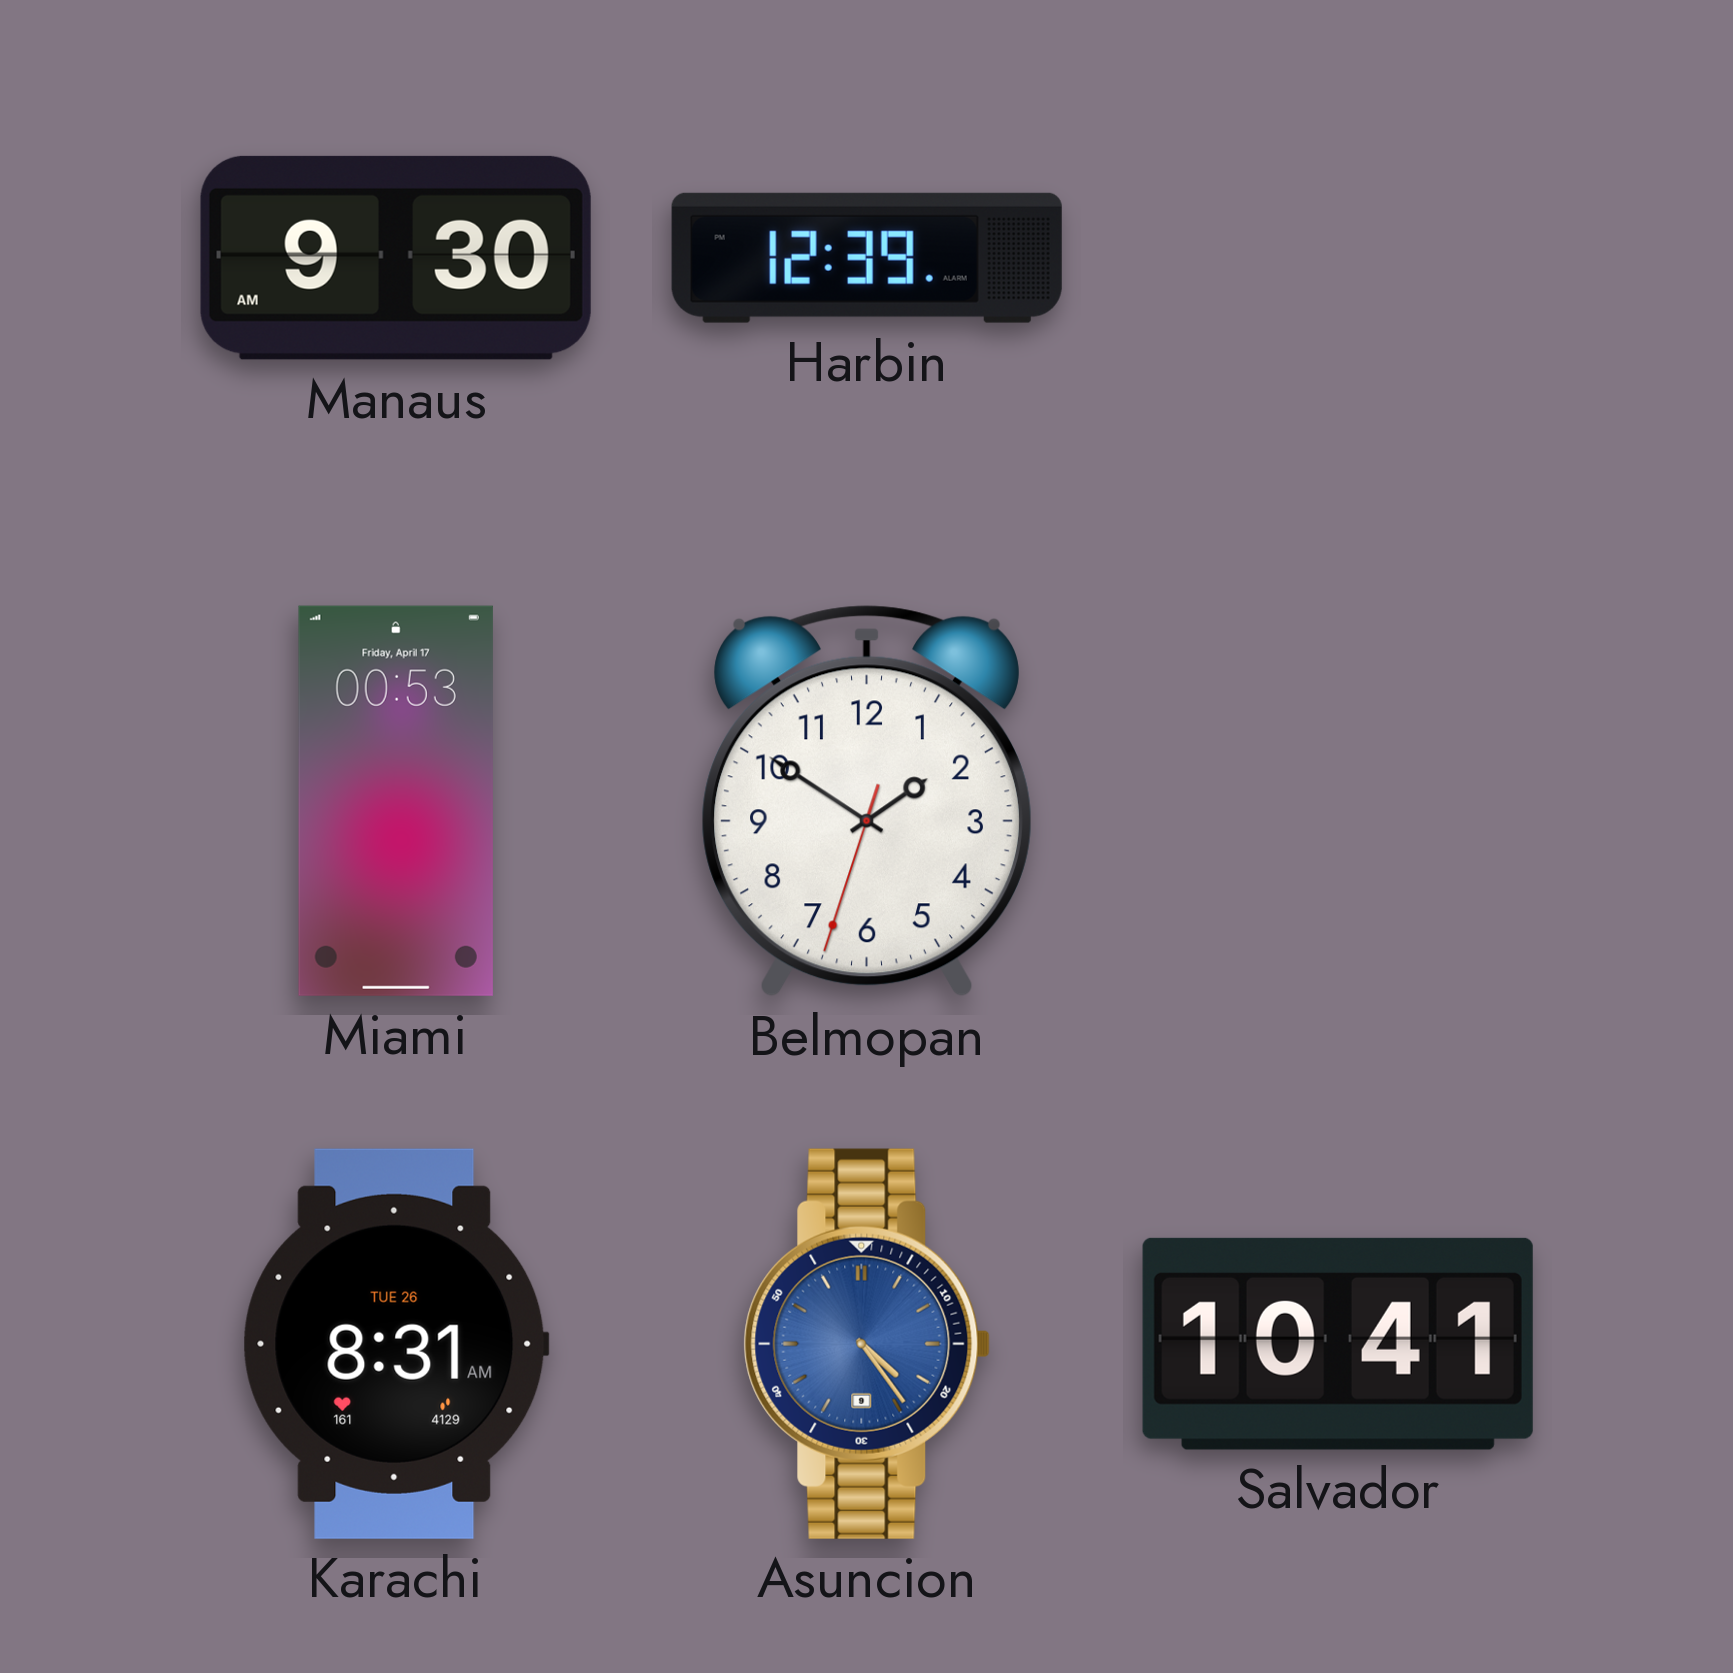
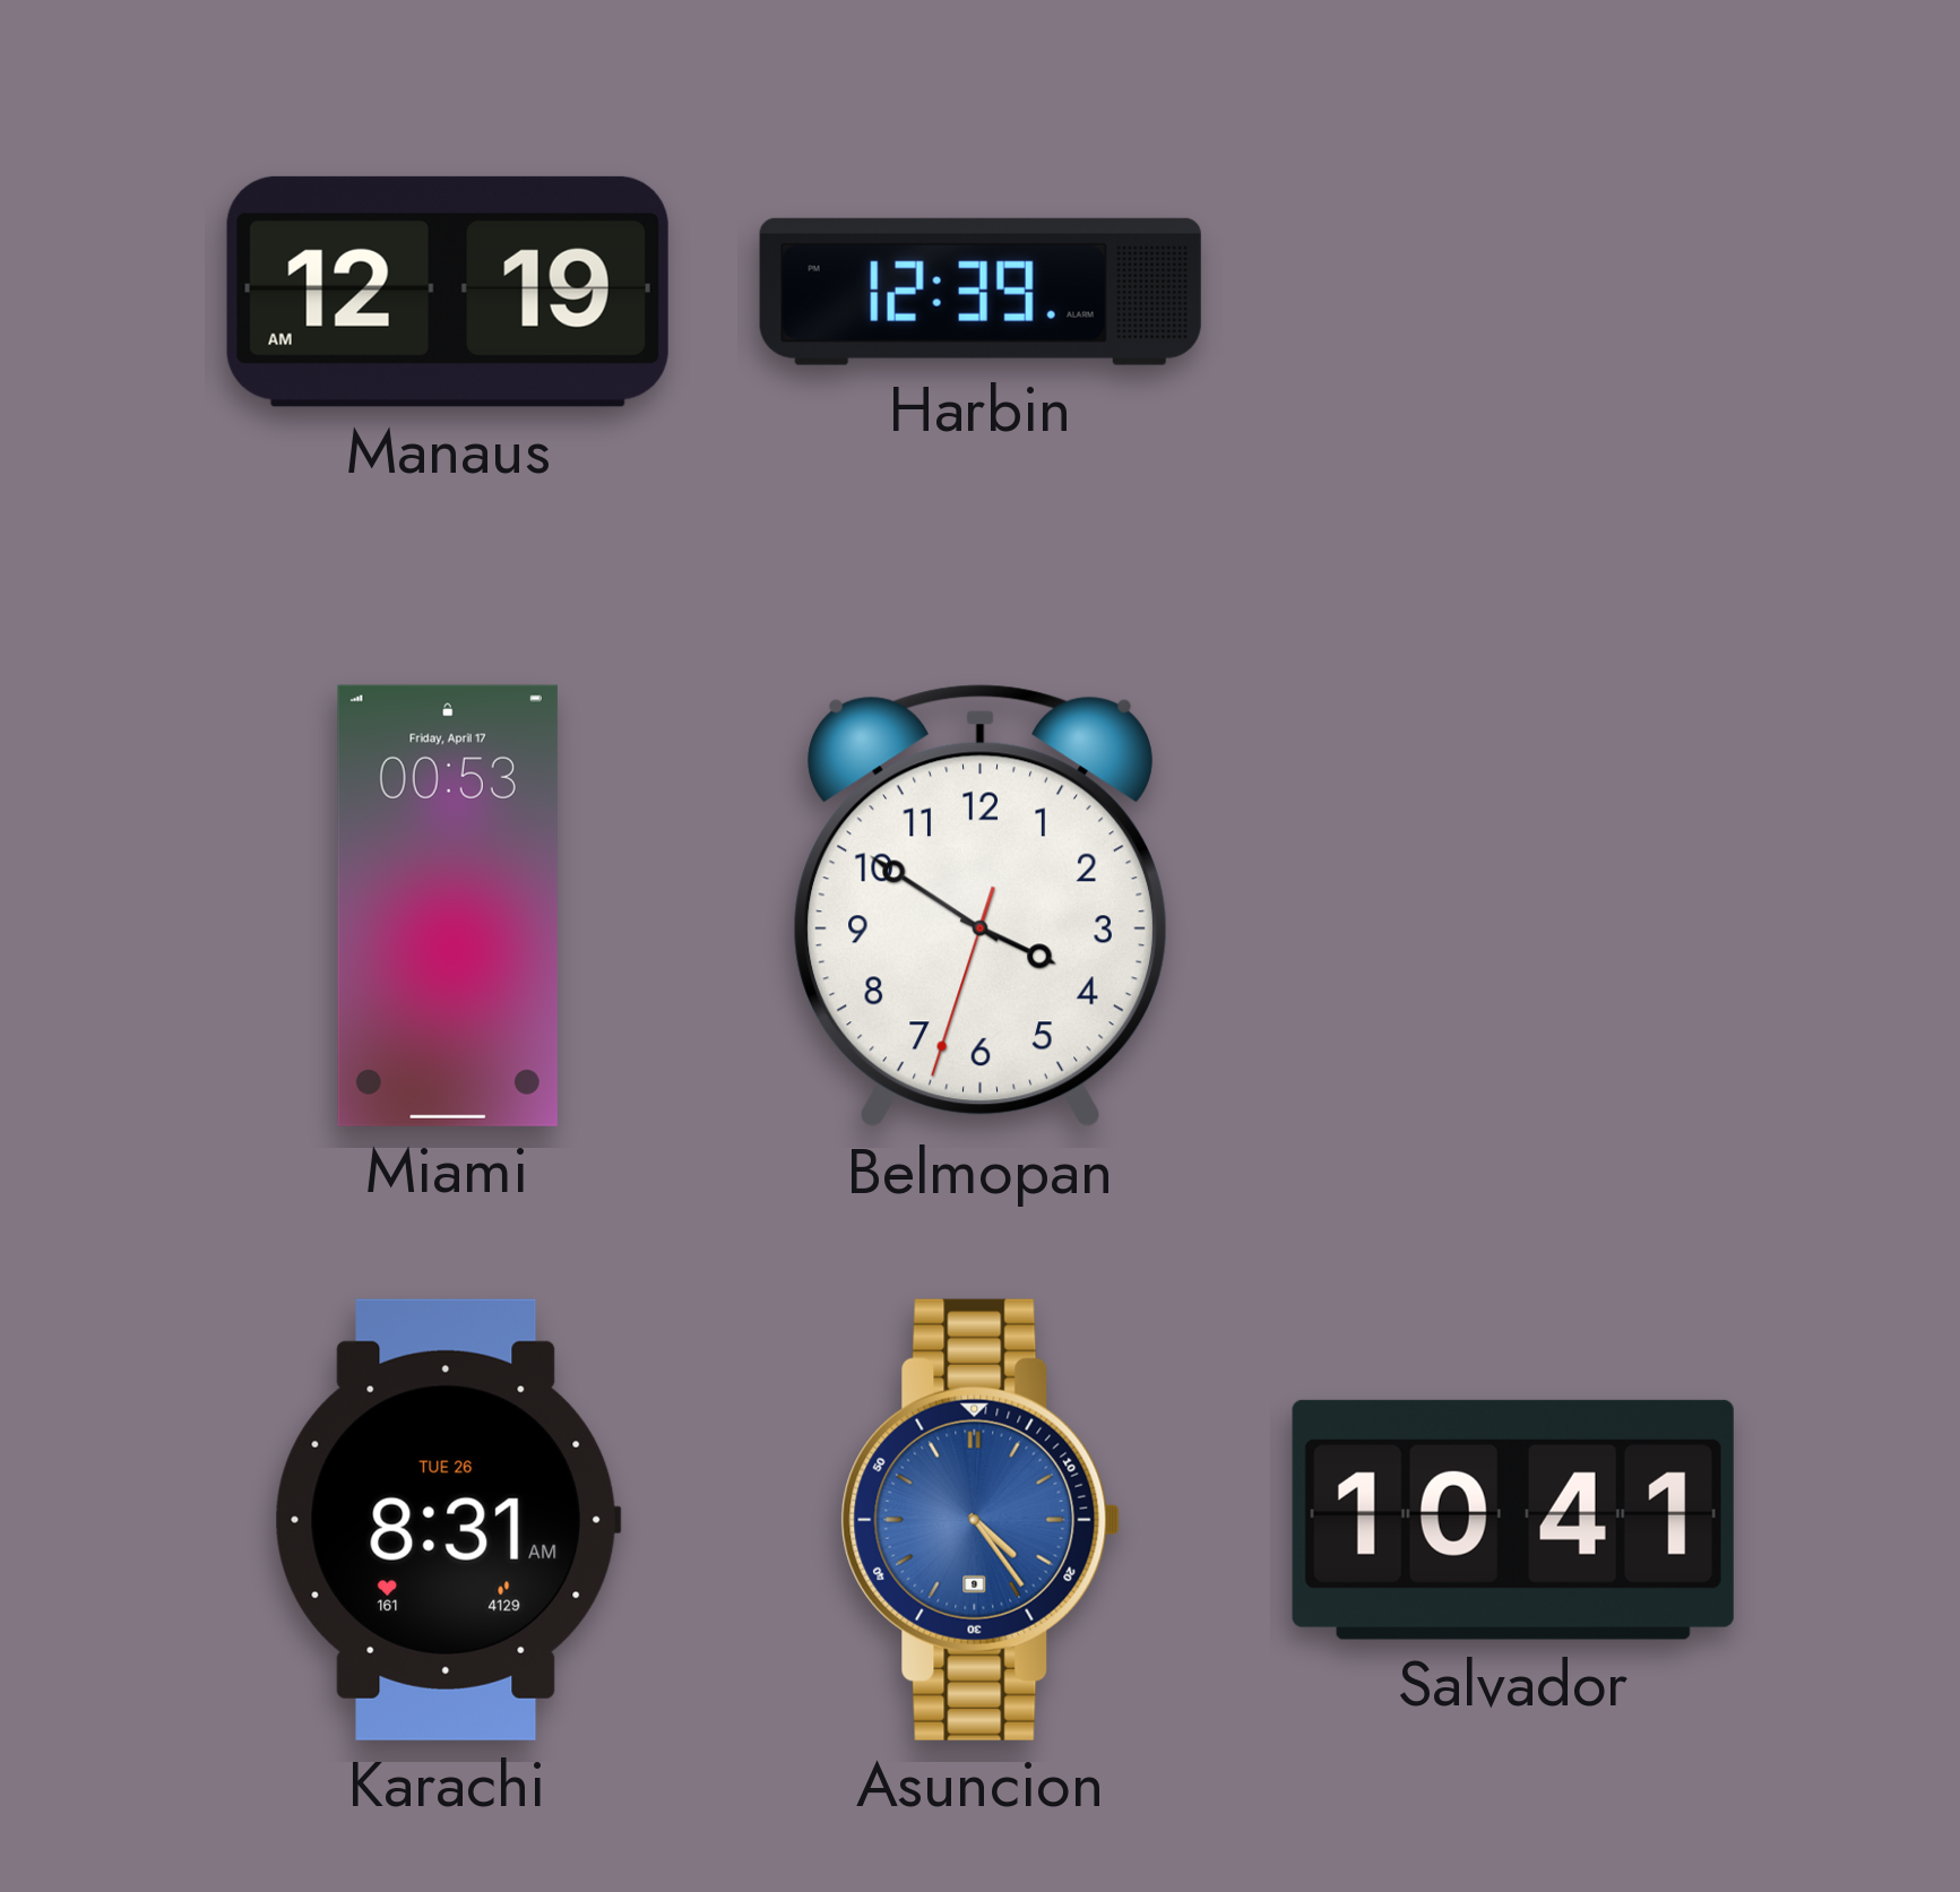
Manaus: 9:30 -> 12:19
Belmopan: 1:50 -> 3:50
